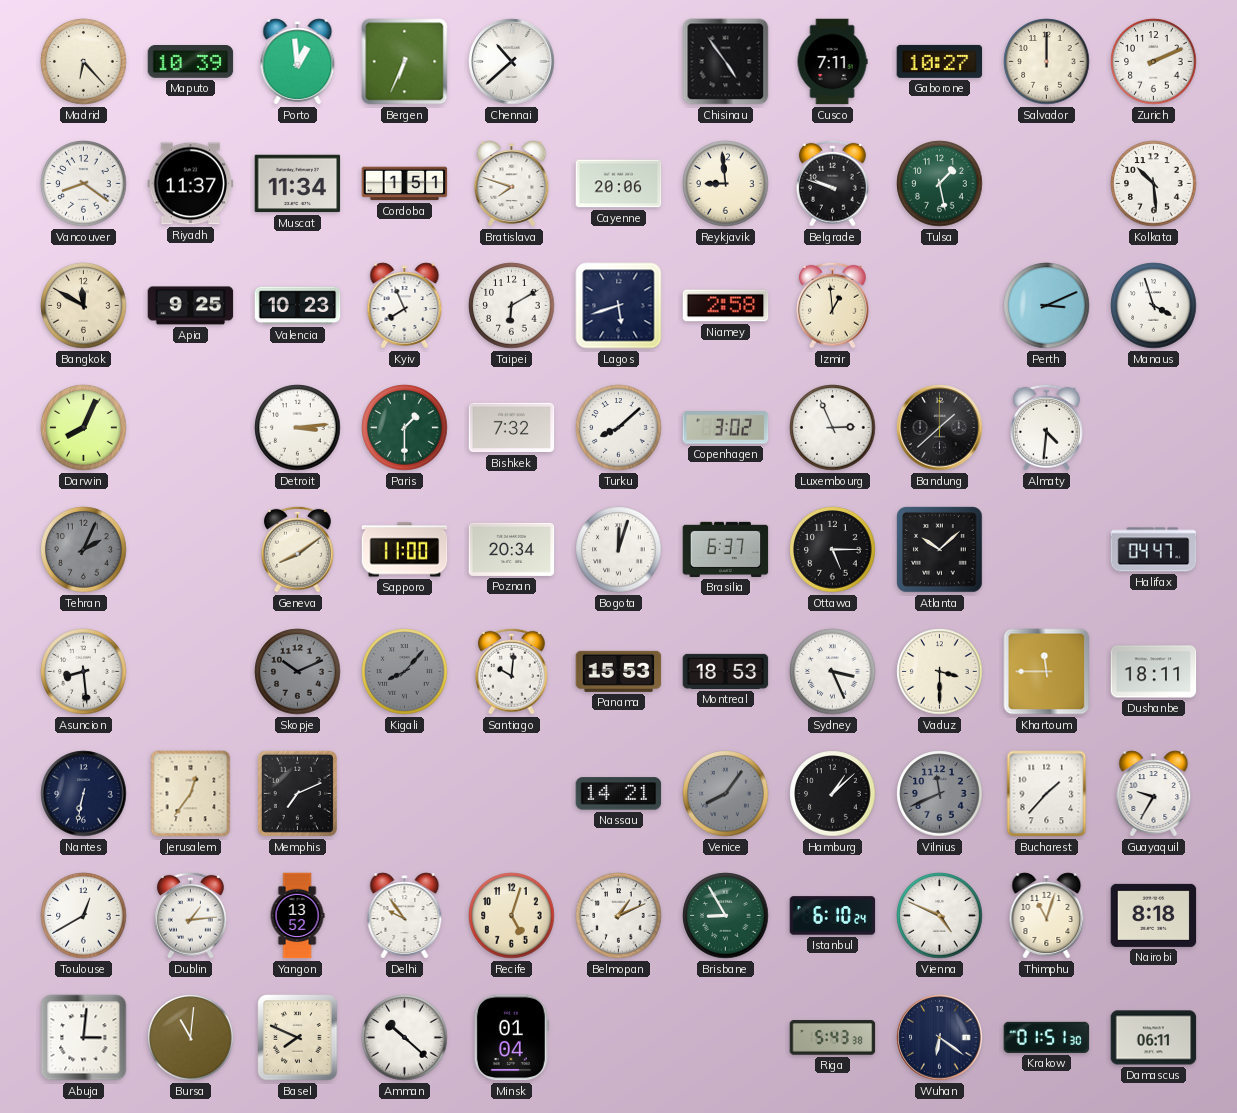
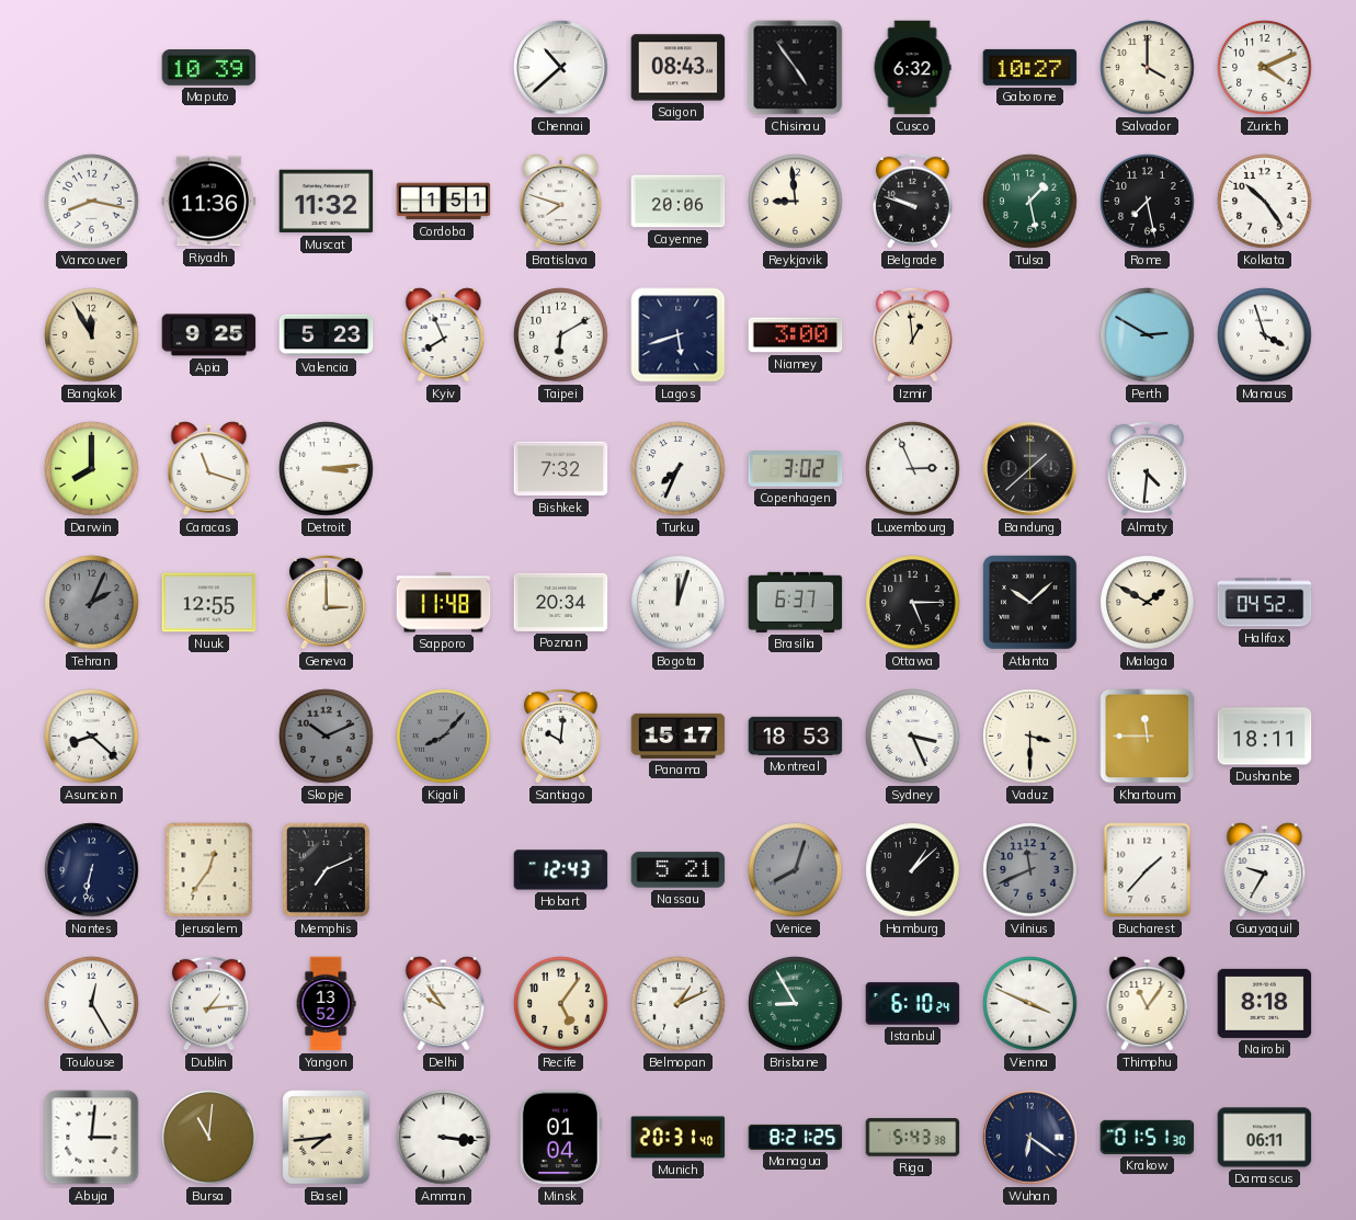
Madrid: 6:23 -> none
Porto: 12:59 -> none
Bergen: 6:34 -> none
Saigon: none -> 08:43
Cusco: 7:11 -> 6:32
Salvador: 12:00 -> 4:00
Zurich: 2:11 -> 4:11
Vancouver: 8:21 -> 8:17
Riyadh: 11:37 -> 11:36
Muscat: 11:34 -> 11:32
Rome: none -> 7:28
Kolkata: 10:29 -> 10:24
Bangkok: 11:50 -> 11:55
Valencia: 10:23 -> 5:23
Niamey: 2:58 -> 3:00
Perth: 3:11 -> 2:50
Darwin: 8:04 -> 8:00
Caracas: none -> 11:18
Paris: 1:30 -> none
Turku: 8:08 -> 7:34
Nuuk: none -> 12:55
Geneva: 8:09 -> 3:00
Sapporo: 11:00 -> 11:48
Malaga: none -> 1:50
Halifax: 04:47 -> 04:52
Asuncion: 8:29 -> 8:22
Panama: 15:53 -> 15:17
Hobart: none -> 12:43
Nassau: 14:21 -> 5:21
Venice: 8:06 -> 8:03
Toulouse: 12:40 -> 12:25
Recife: 5:03 -> 5:06
Vienna: 4:49 -> 3:49
Thimphu: 11:03 -> 11:06
Basel: 7:49 -> 7:44
Amman: 10:22 -> 3:16
Munich: none -> 20:31
Managua: none -> 8:21
